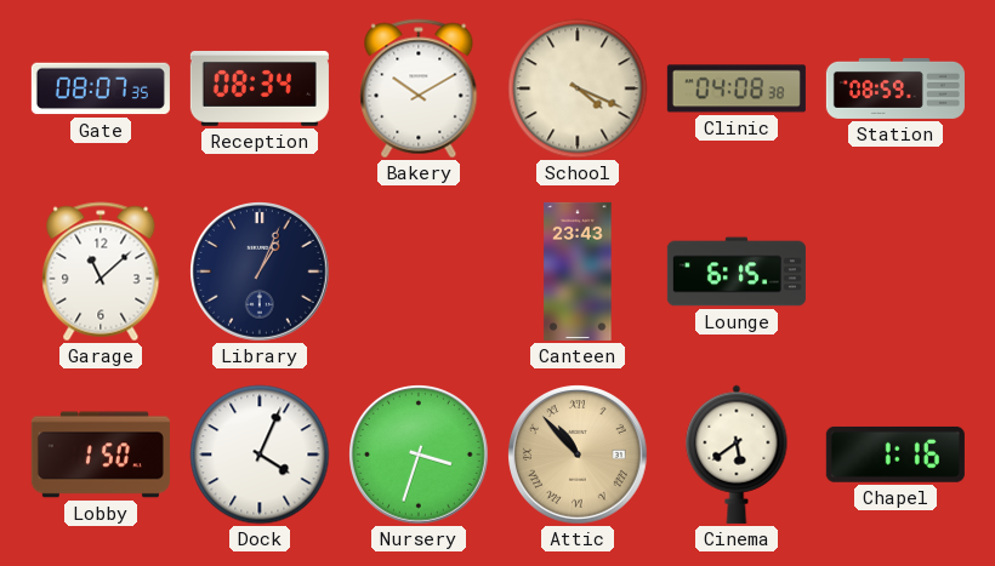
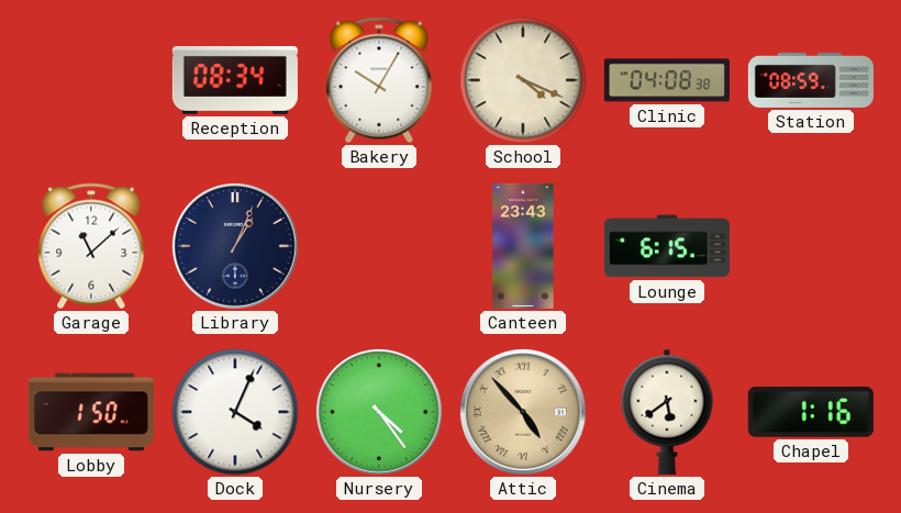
Gate: 08:07 -> none
Bakery: 10:10 -> 10:05
Nursery: 3:33 -> 4:24
Attic: 10:53 -> 4:53
